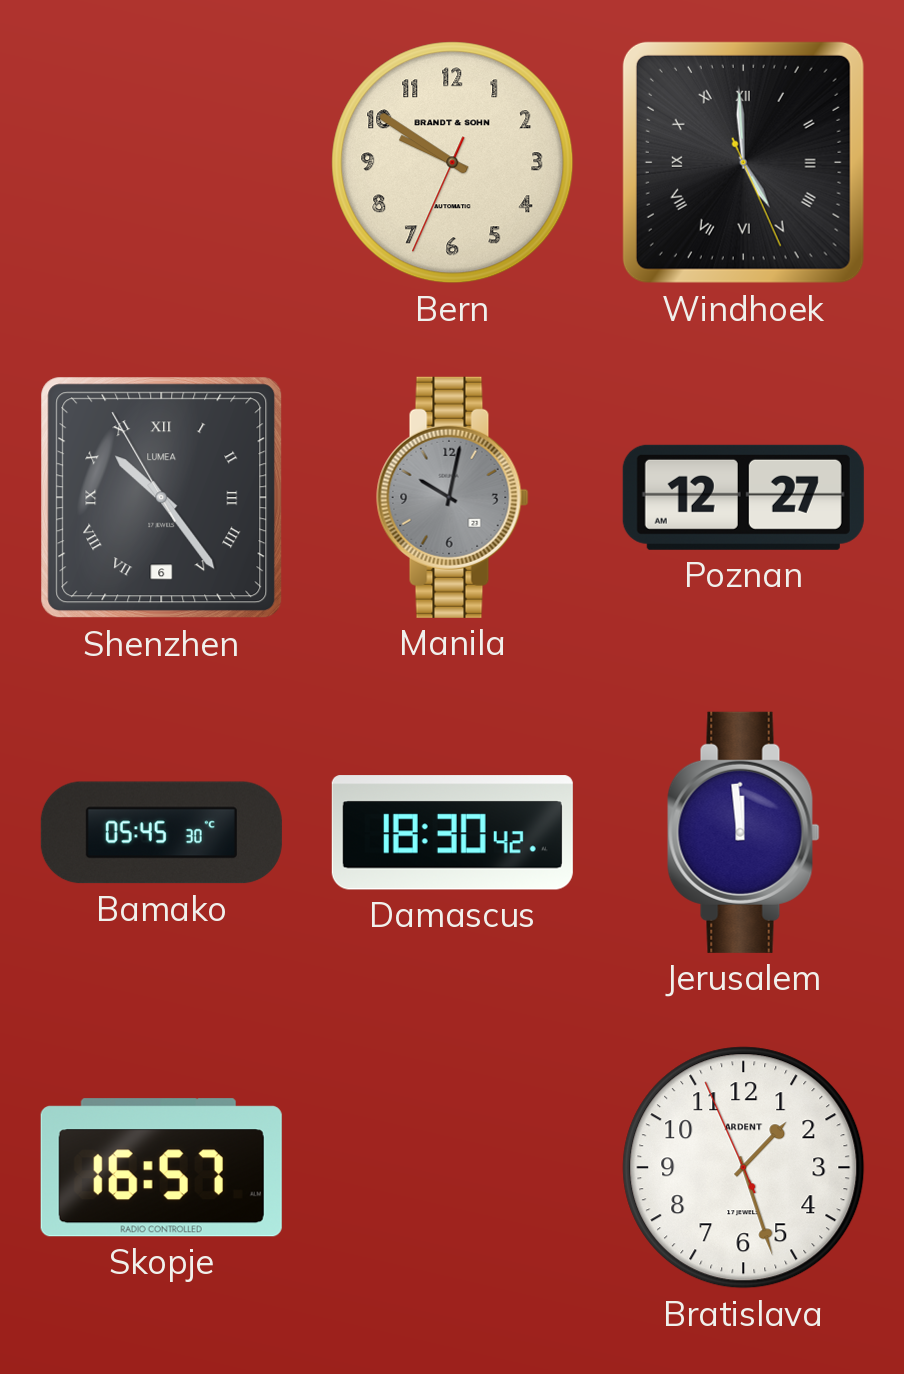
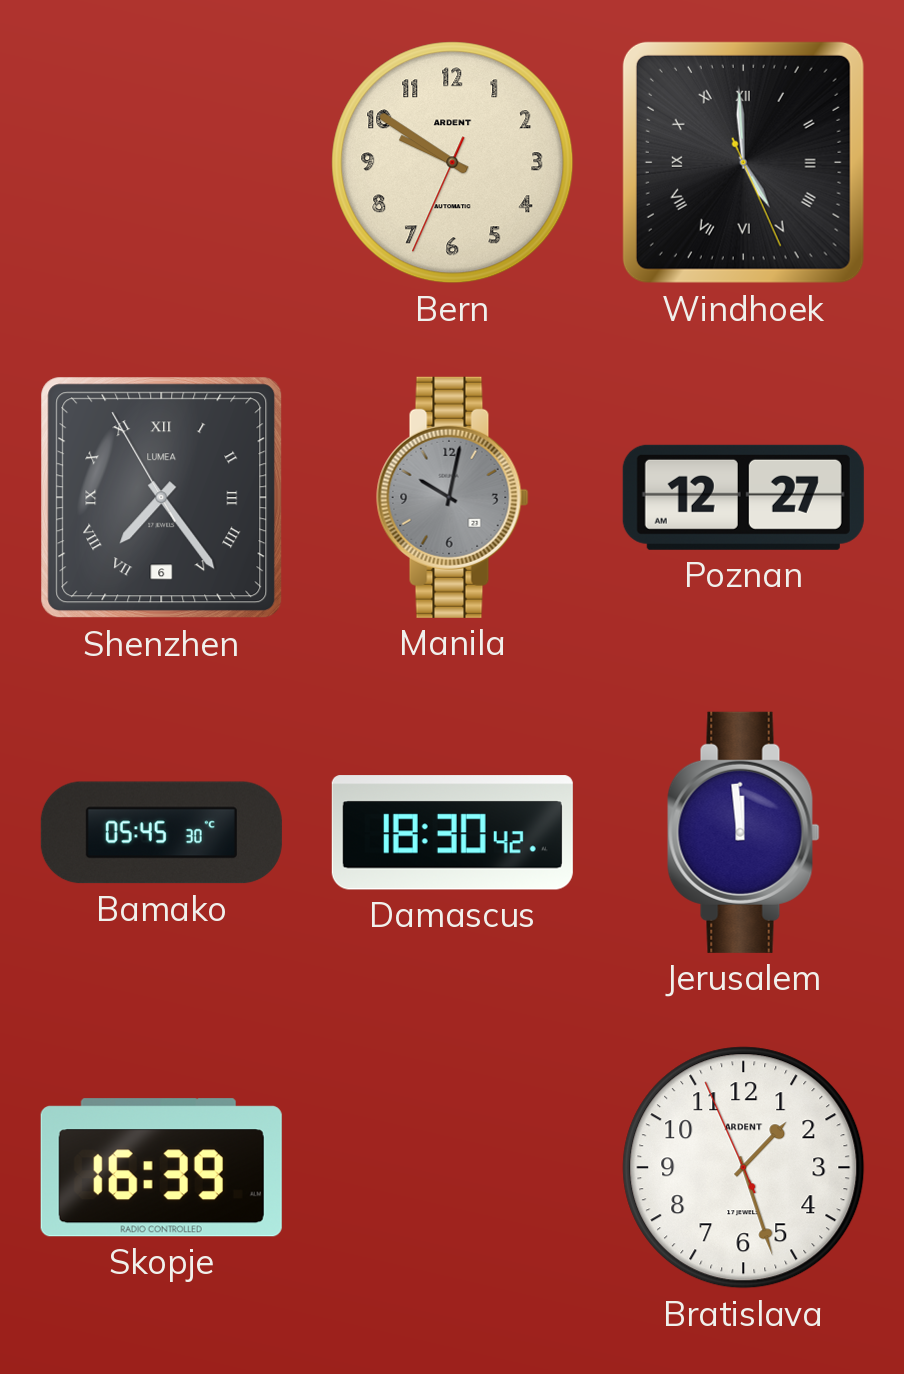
Bern brand: BRANDT & SOHN -> ARDENT
Shenzhen: 10:23 -> 7:23
Skopje: 16:57 -> 16:39
